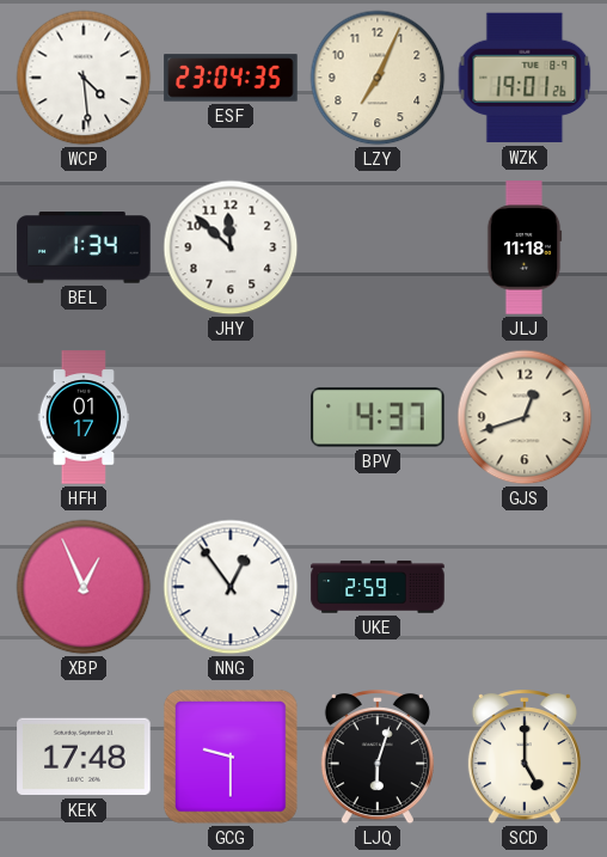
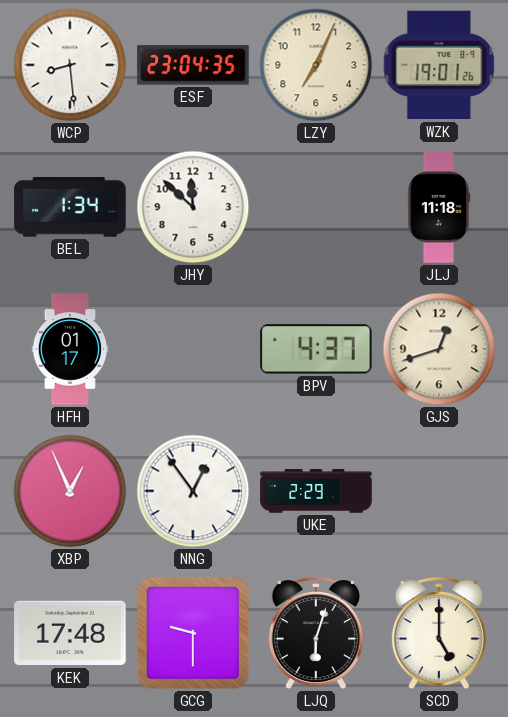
WCP: 4:29 -> 8:29
UKE: 2:59 -> 2:29
